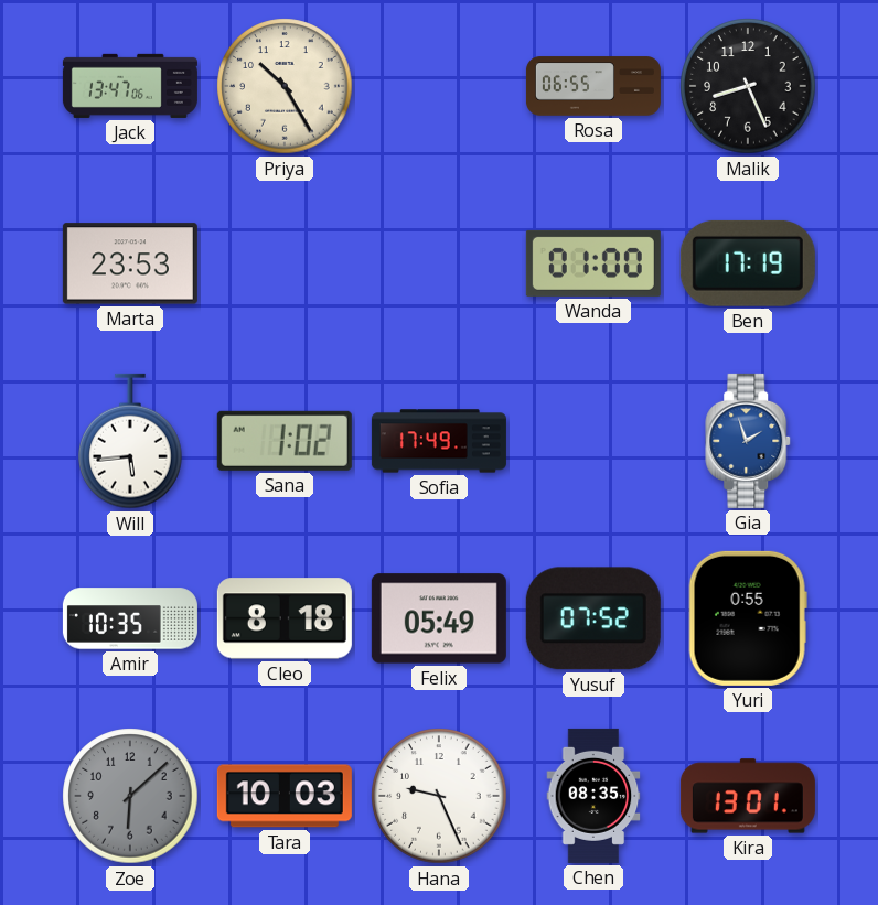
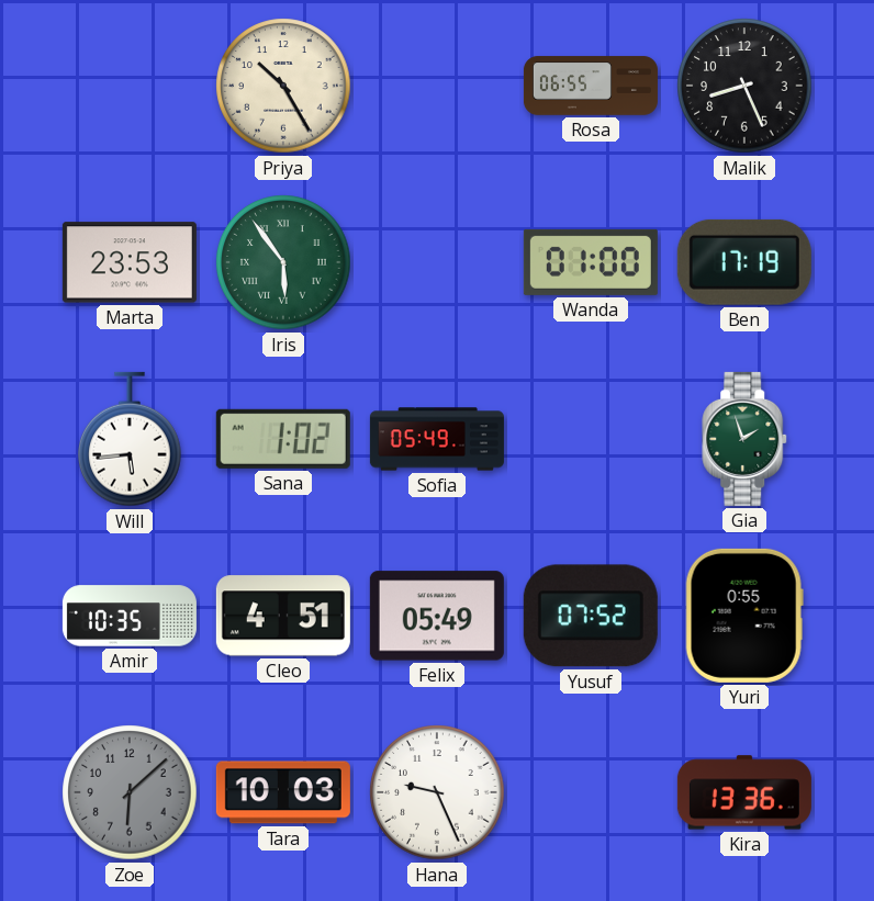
Jack: 13:47 -> none
Iris: none -> 5:54
Sofia: 17:49 -> 05:49
Gia dial: blue -> green
Cleo: 8:18 -> 4:51
Chen: 08:35 -> none
Kira: 13:01 -> 13:36
